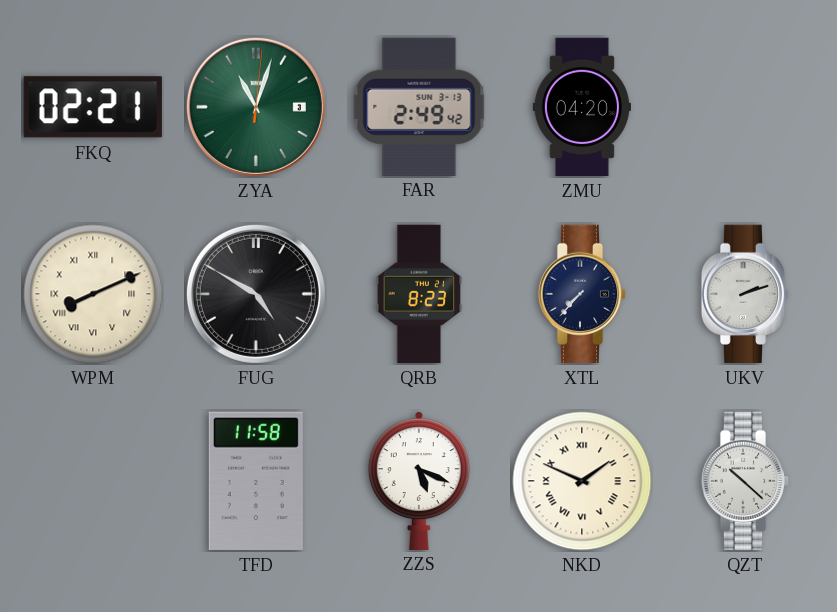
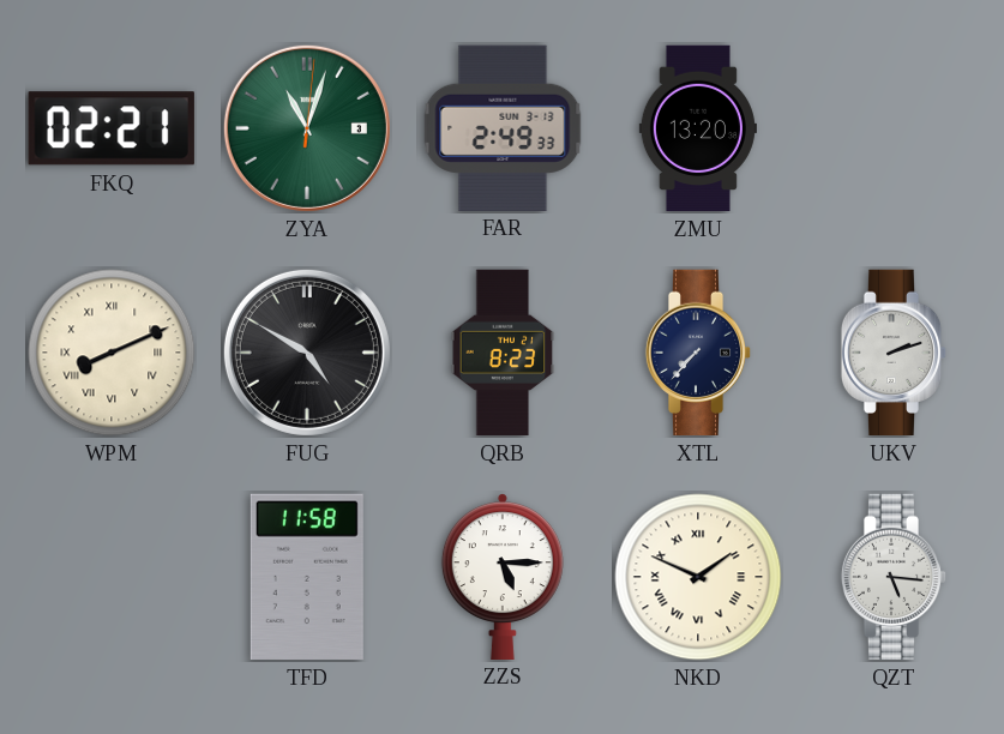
FAR: 2:49:42 -> 2:49:33
ZMU: 04:20 -> 13:20
ZZS: 5:19 -> 5:15
QZT: 10:22 -> 5:16
